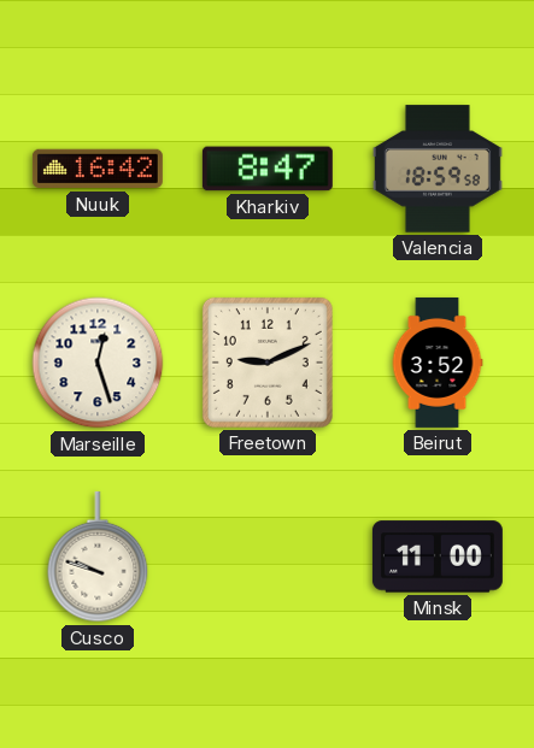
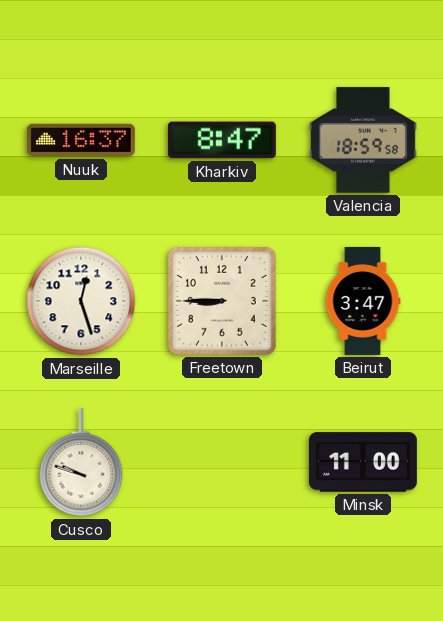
Nuuk: 16:42 -> 16:37
Freetown: 9:11 -> 8:45
Beirut: 3:52 -> 3:47
